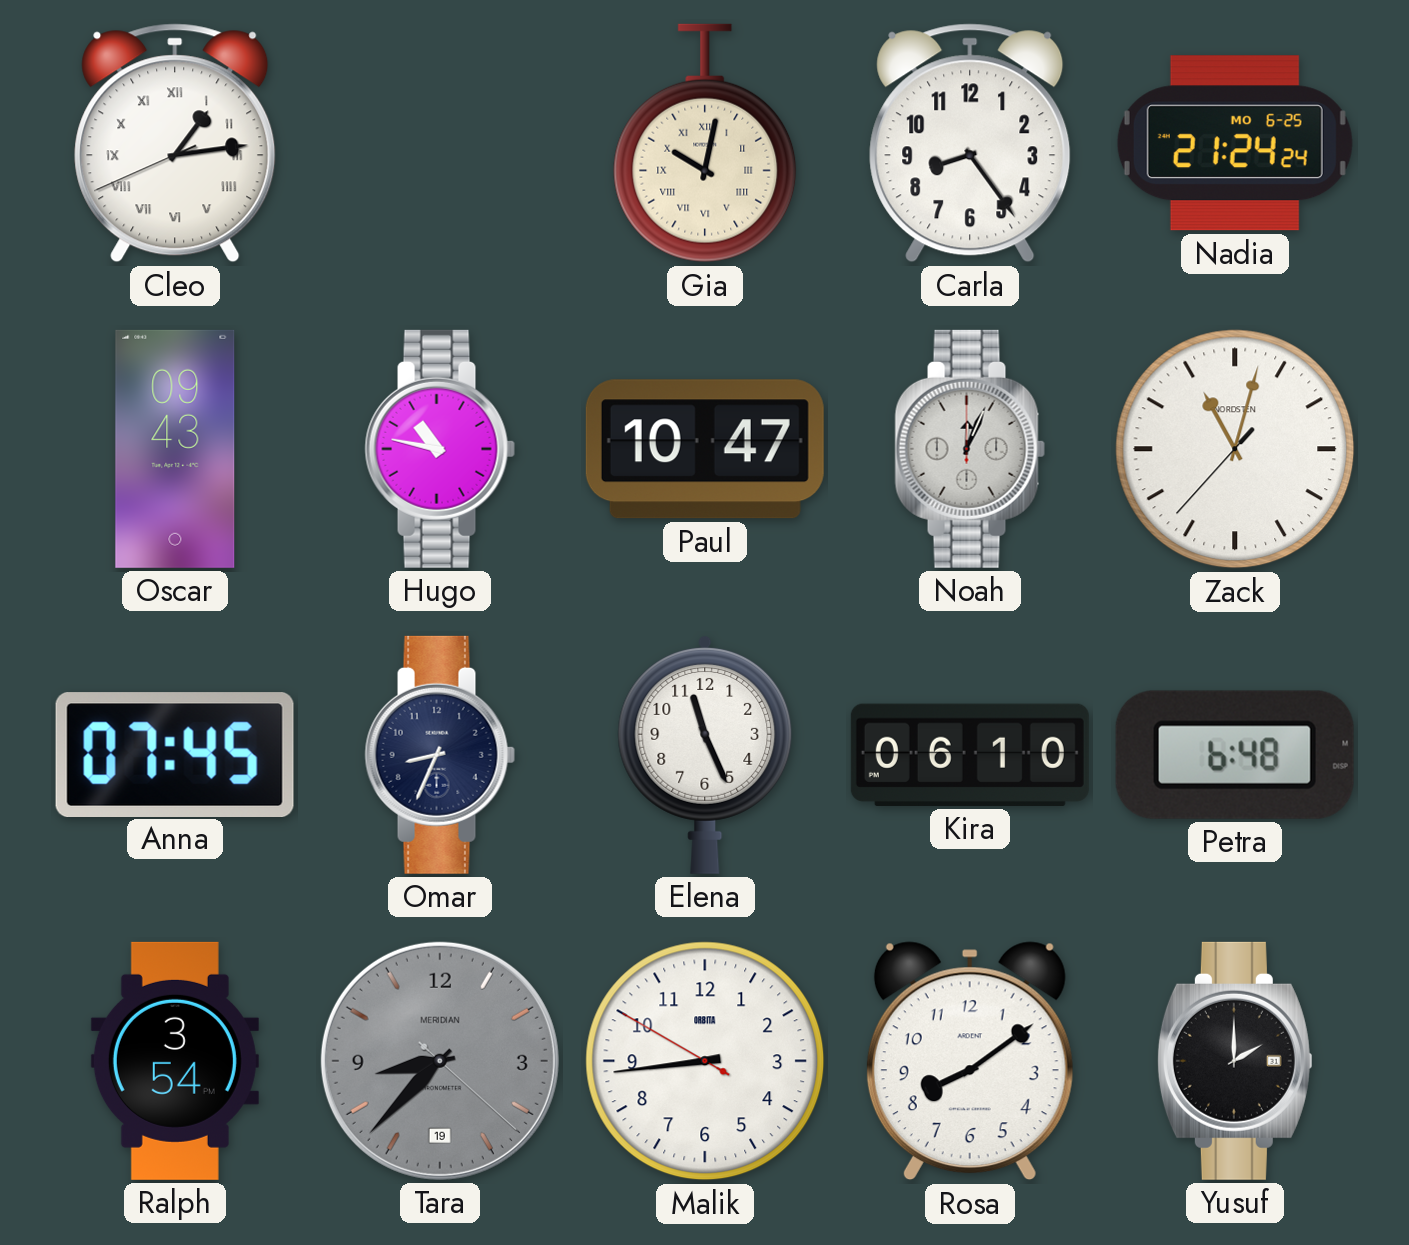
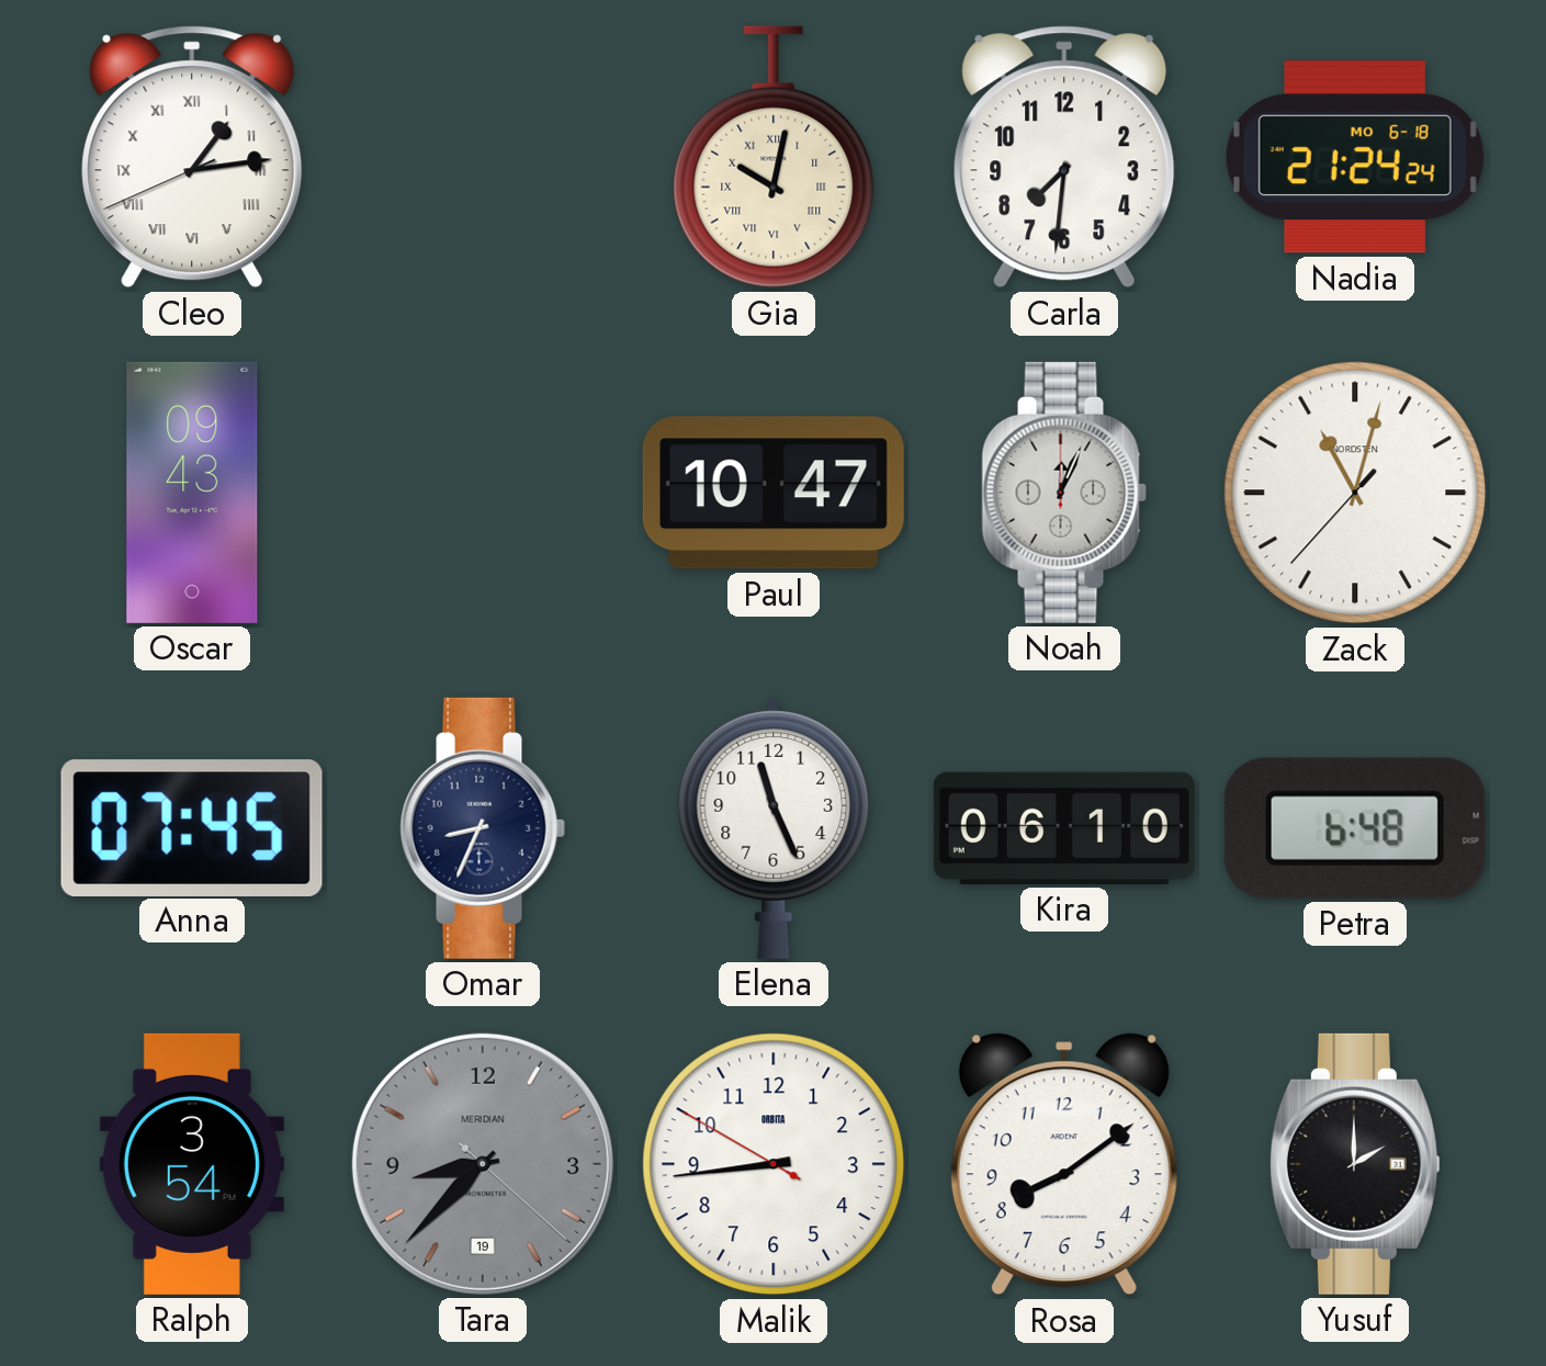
Carla: 8:24 -> 7:31
Nadia date: MO 6-25 -> MO 6-18
Hugo: 10:47 -> none
